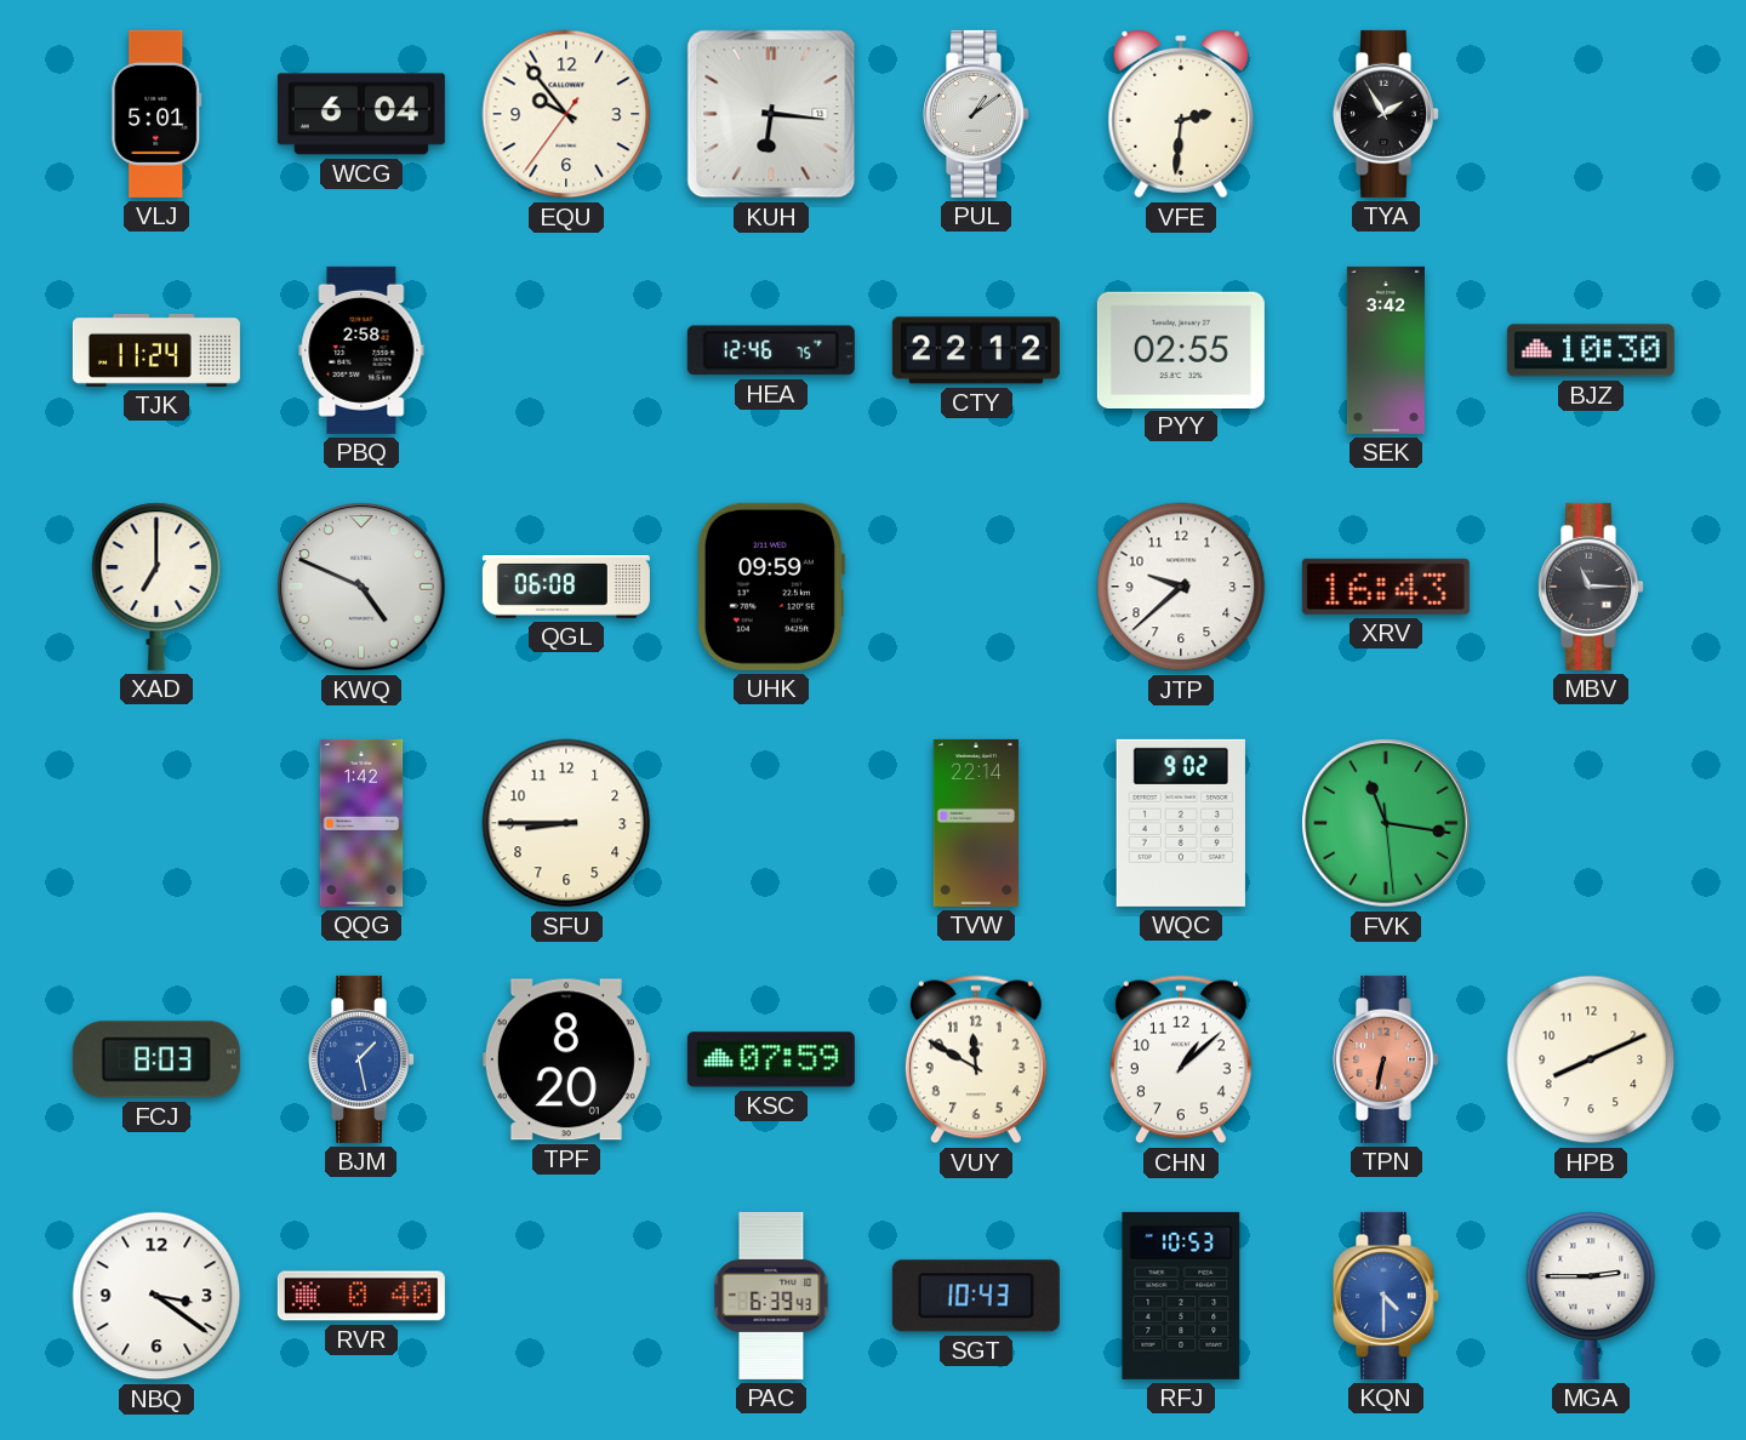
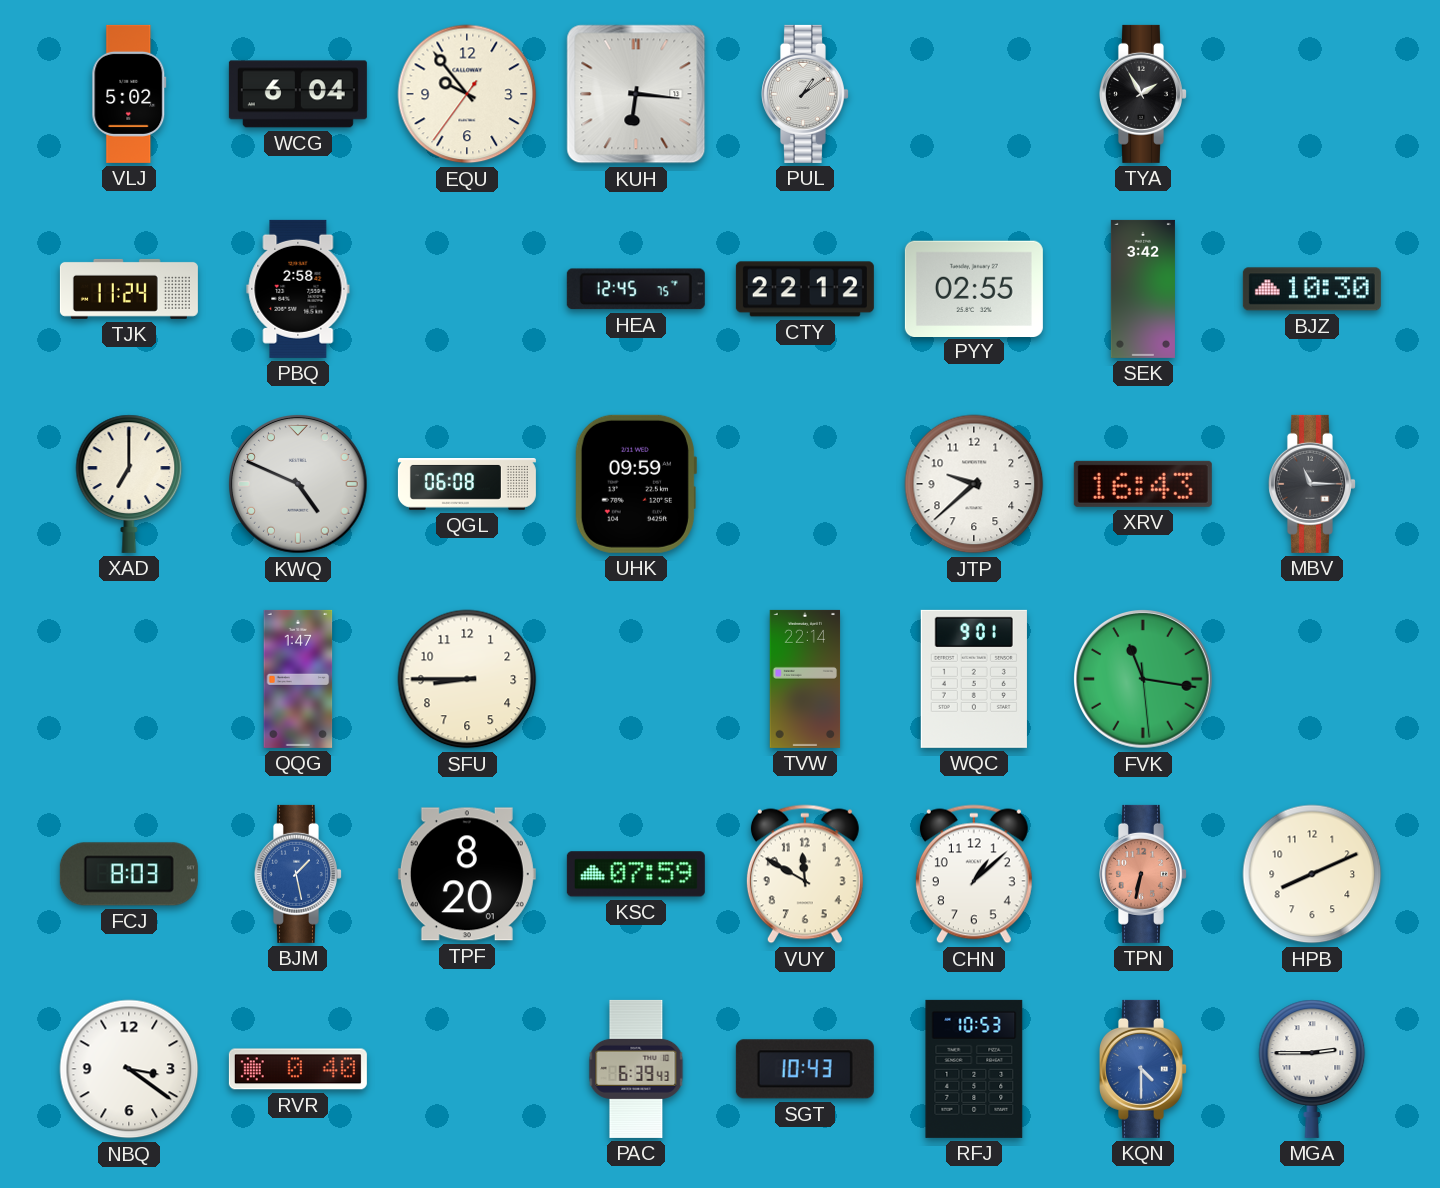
VLJ: 5:01 -> 5:02
VFE: 2:31 -> none
HEA: 12:46 -> 12:45
QQG: 1:42 -> 1:47
WQC: 9:02 -> 9:01
